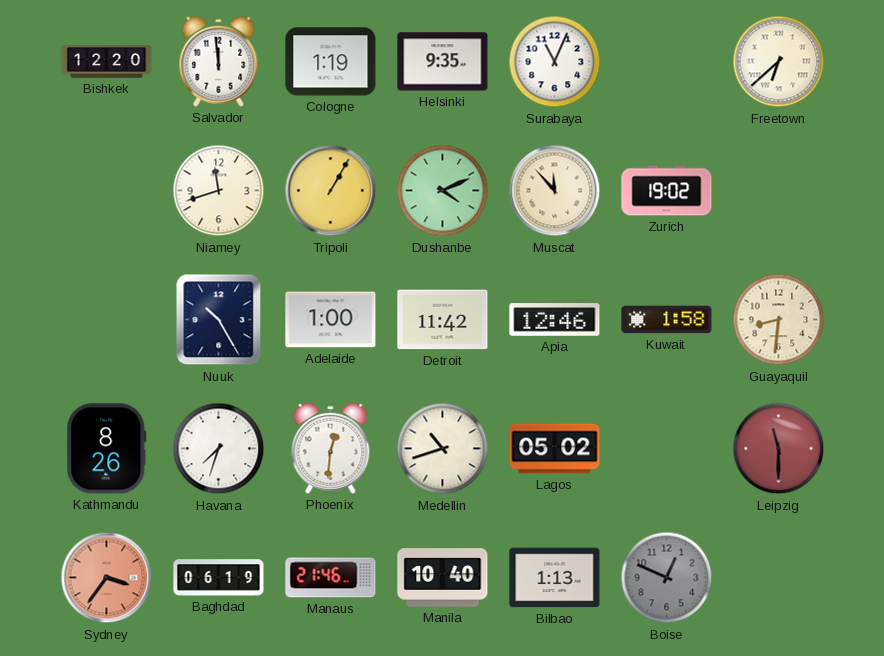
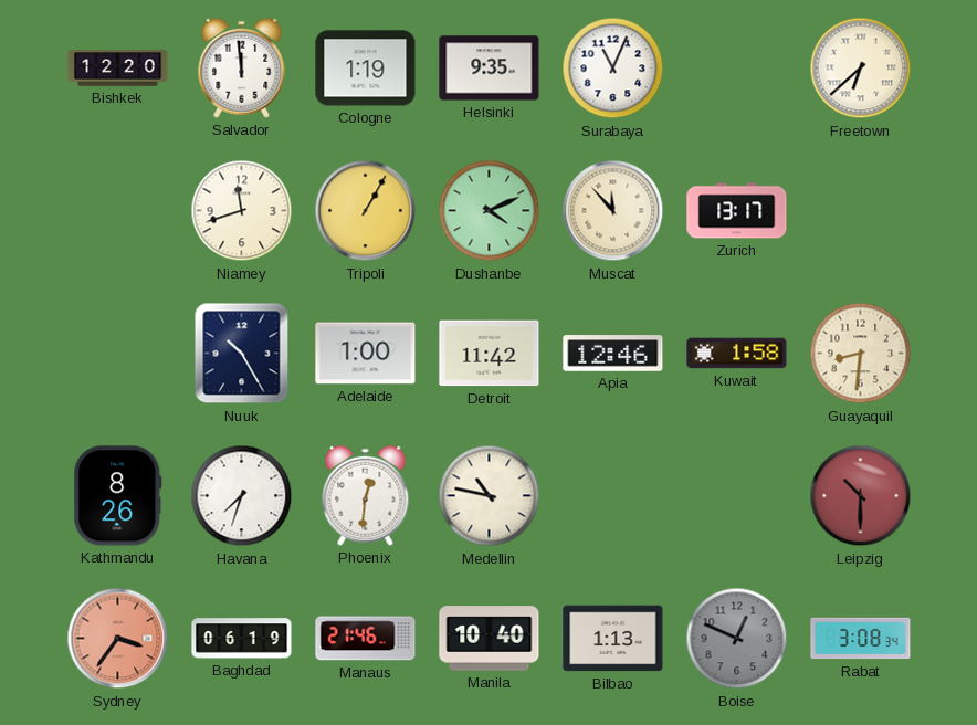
Zurich: 19:02 -> 13:17
Medellin: 10:42 -> 10:47
Lagos: 05:02 -> none
Leipzig: 11:30 -> 10:30
Rabat: none -> 3:08
